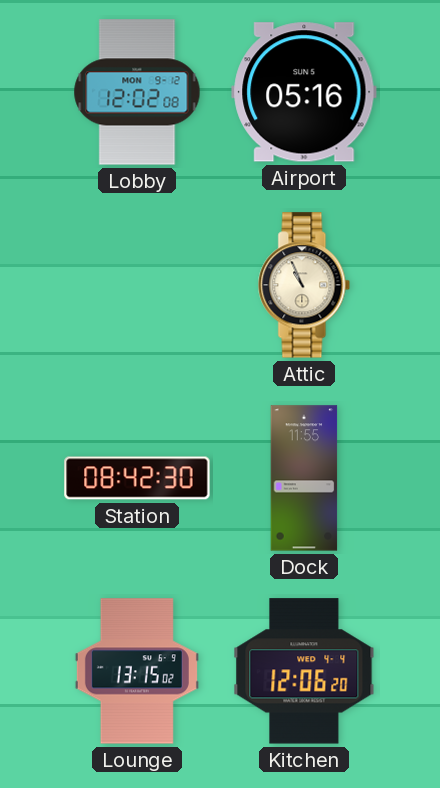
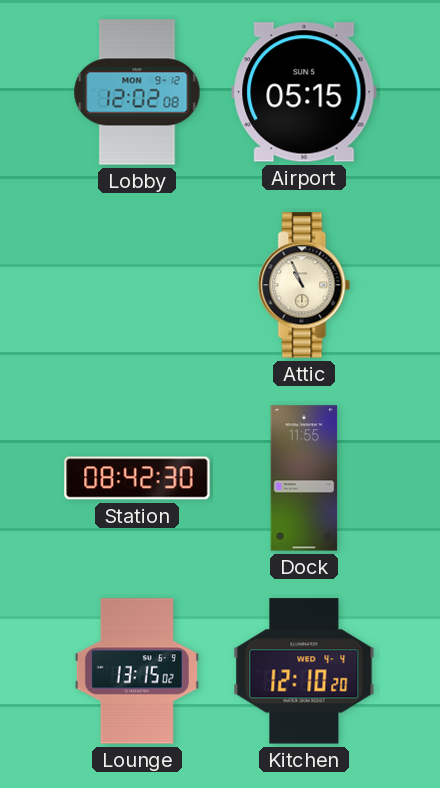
Airport: 05:16 -> 05:15
Kitchen: 12:06 -> 12:10
